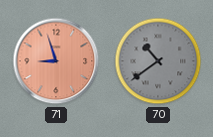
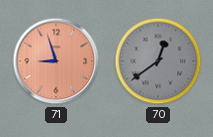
70: 10:39 -> 12:39
